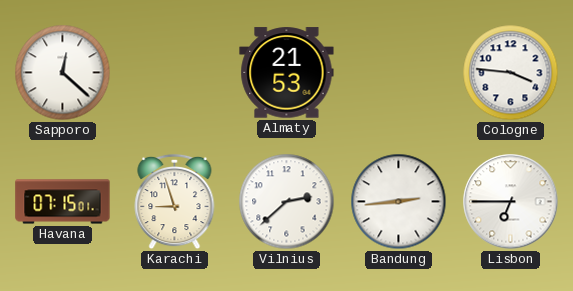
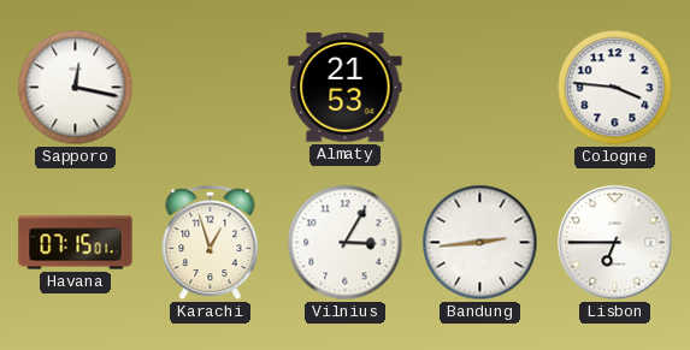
Sapporo: 12:22 -> 12:17
Karachi: 8:57 -> 12:57
Vilnius: 2:38 -> 3:05
